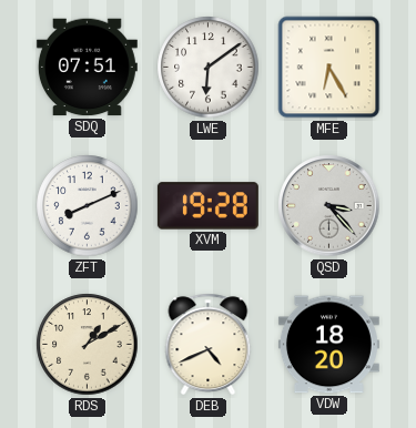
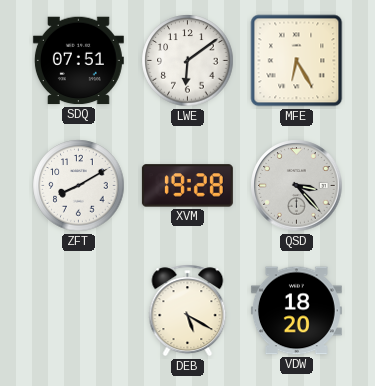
ZFT: 8:11 -> 8:10
RDS: 1:10 -> none
DEB: 4:41 -> 5:20
